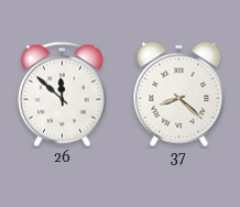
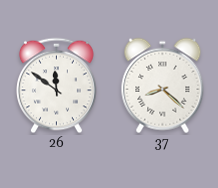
26: 11:52 -> 11:51
